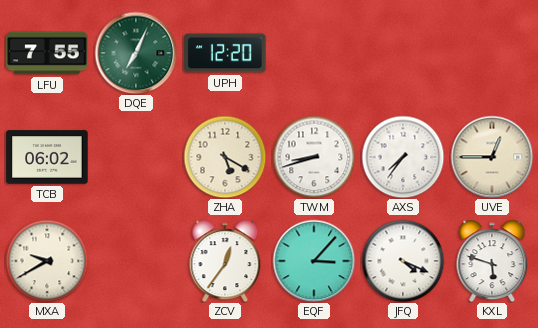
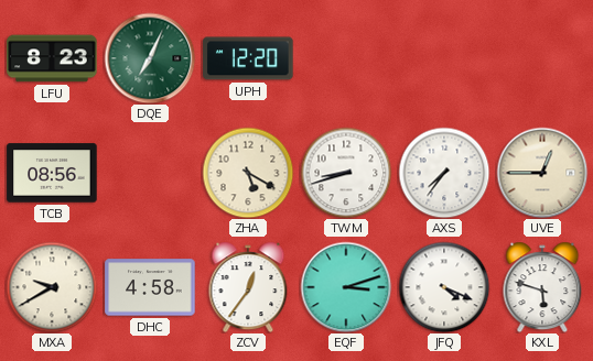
LFU: 7:55 -> 8:23
TCB: 06:02 -> 08:56
DHC: none -> 4:58
EQF: 3:07 -> 3:12
